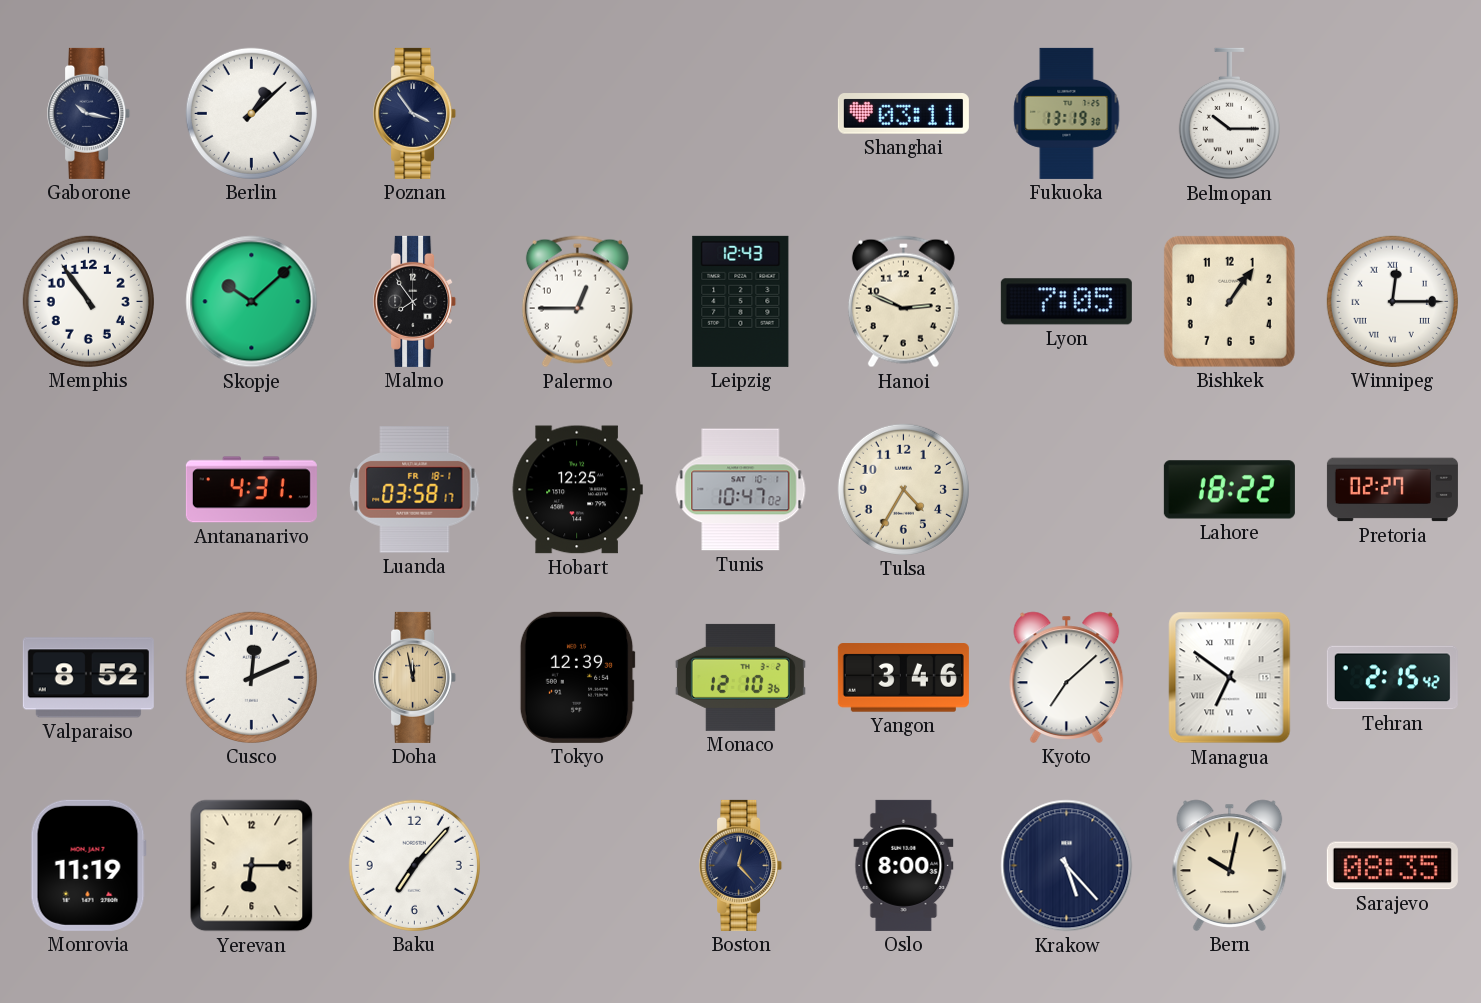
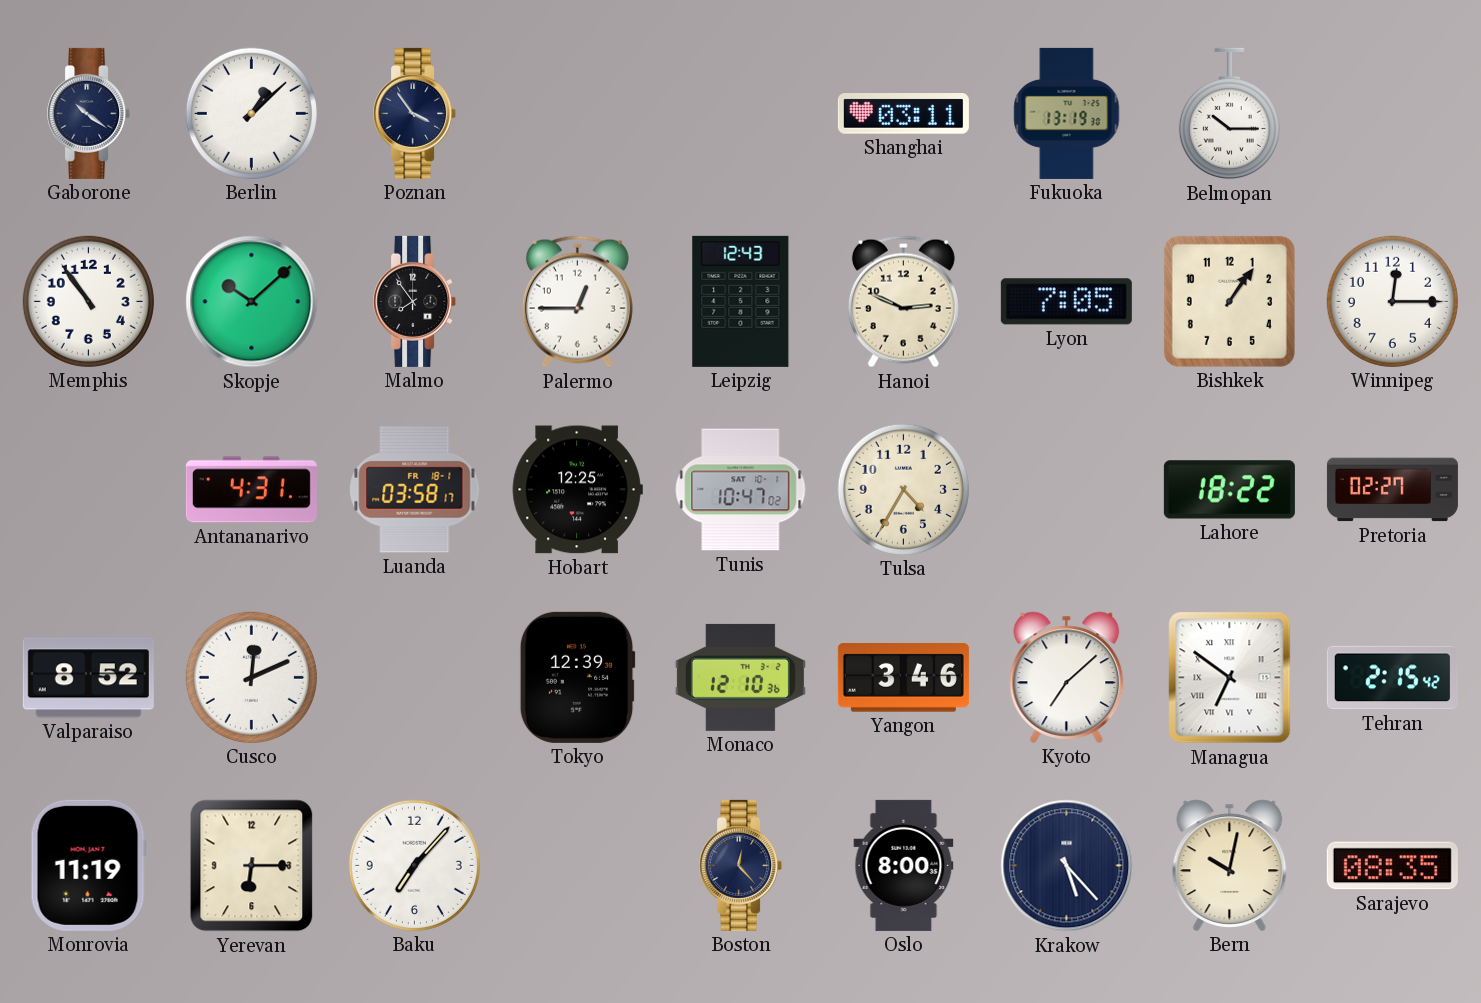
Gaborone: 10:17 -> 10:21
Winnipeg numerals: Roman -> Arabic
Doha: 11:58 -> none
